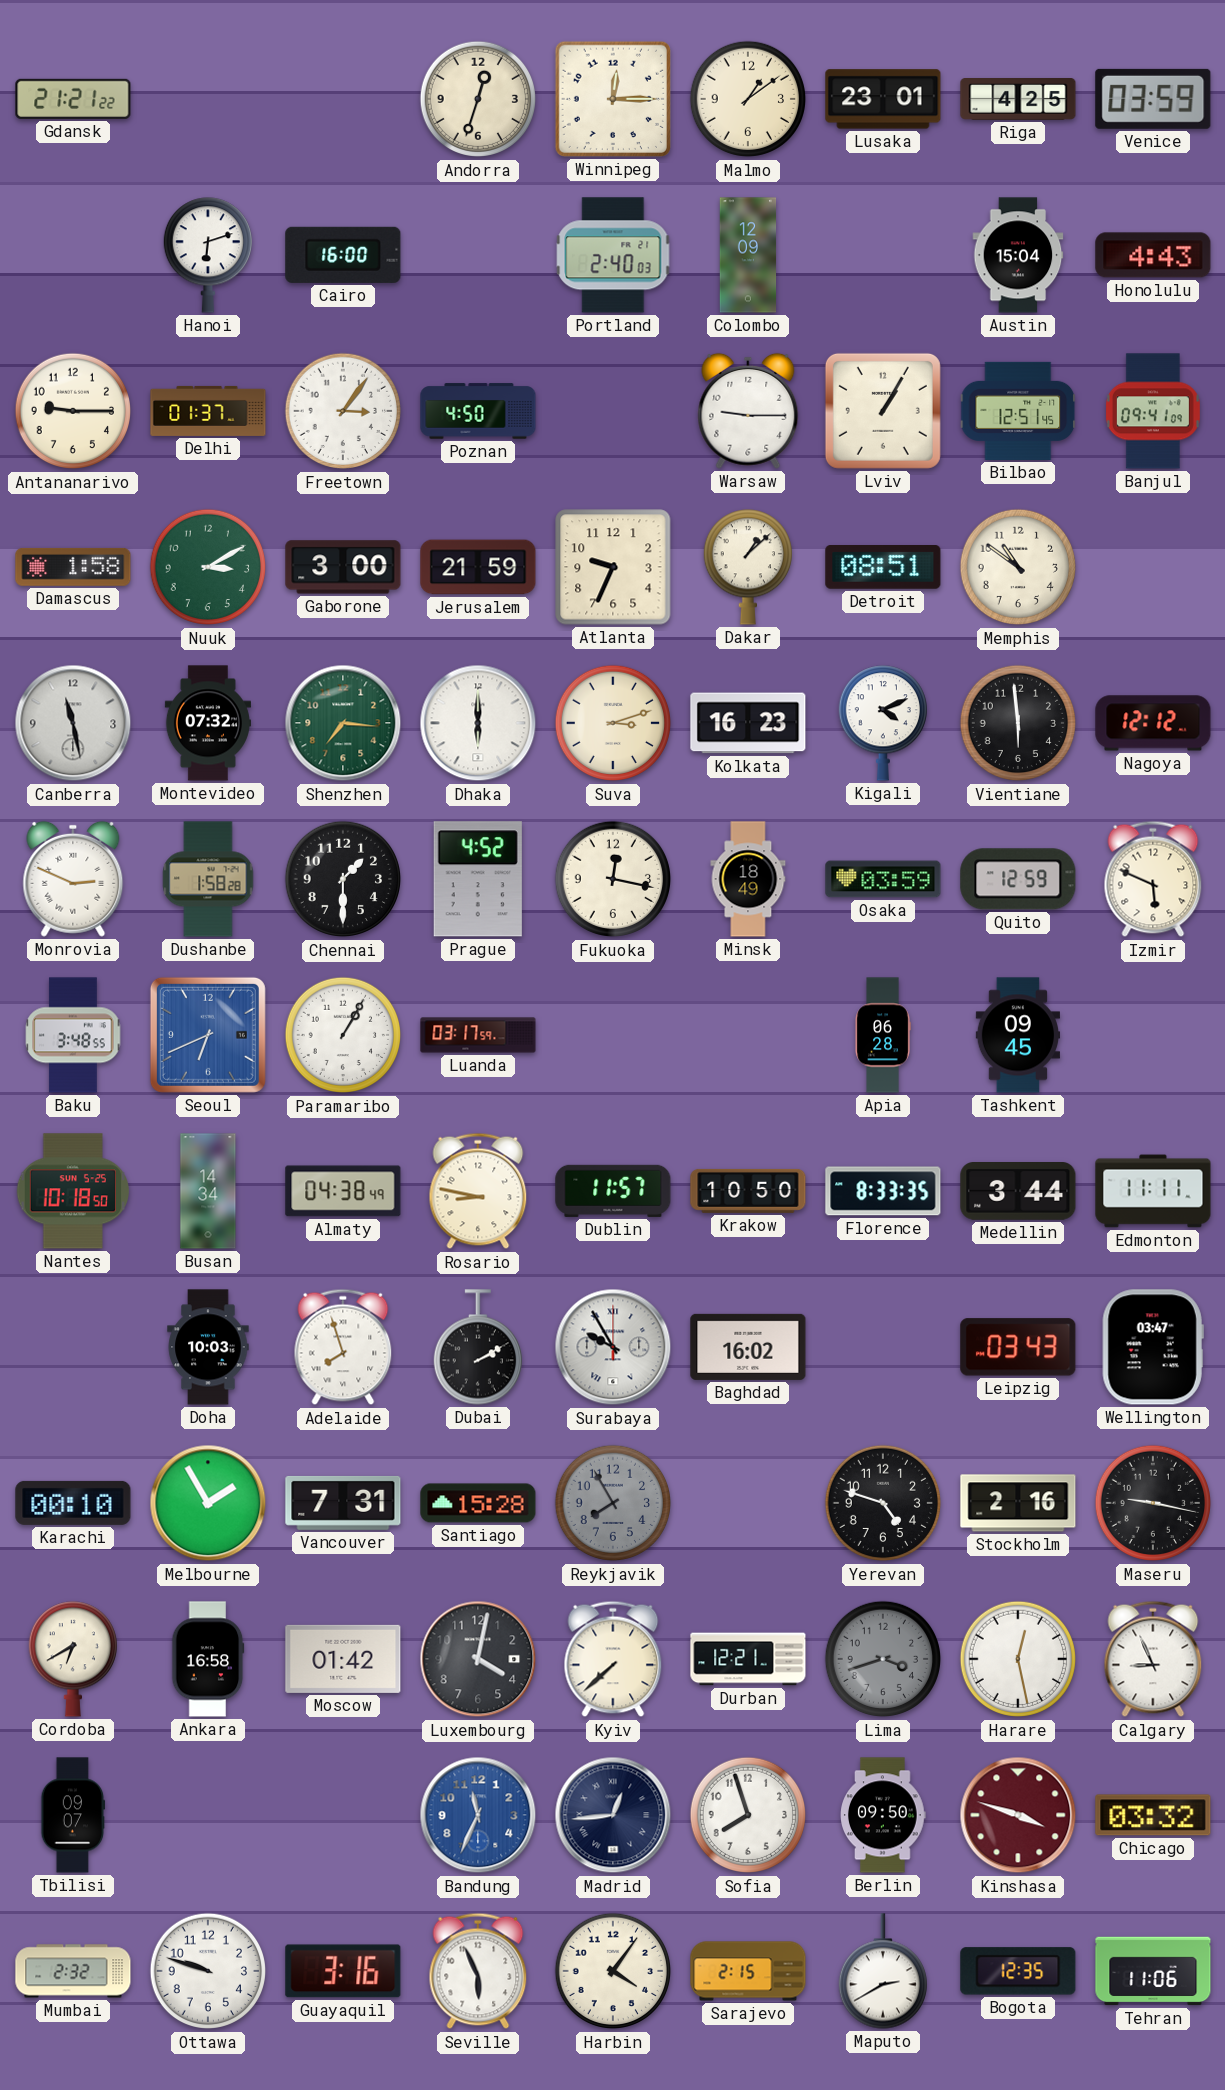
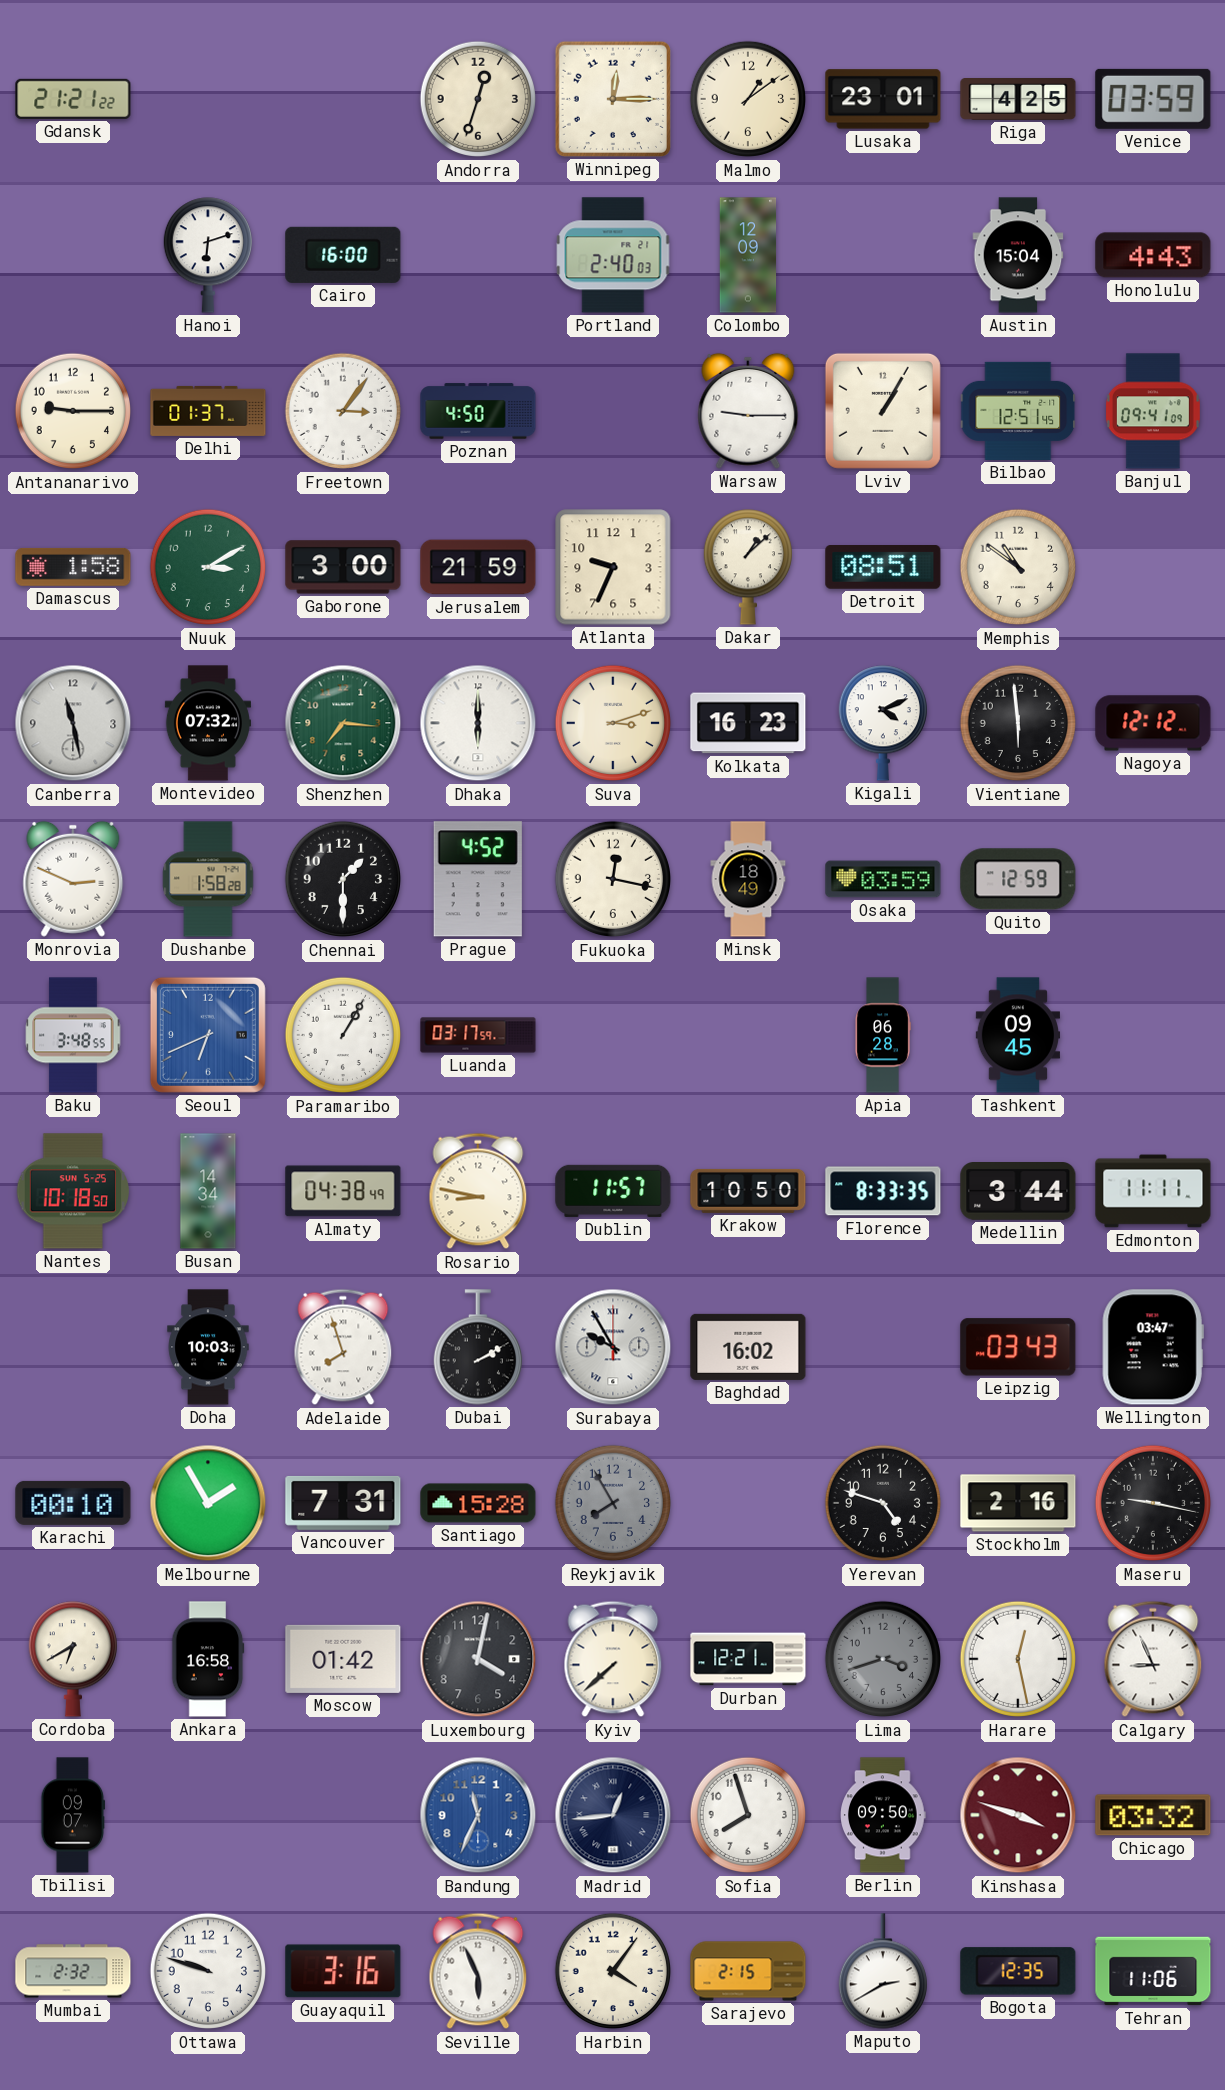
Izmir: 5:49 -> none
